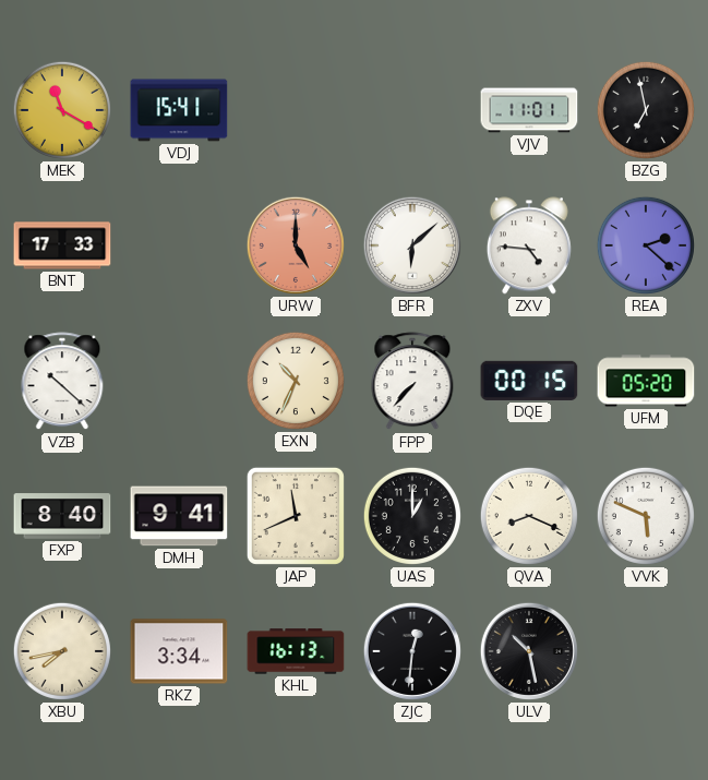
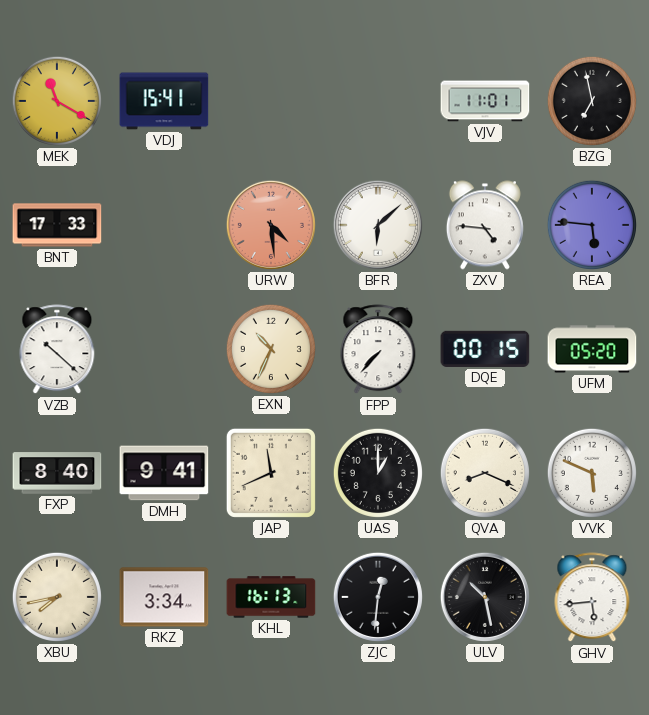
URW: 5:00 -> 4:29
REA: 2:22 -> 5:46
GHV: none -> 5:44
